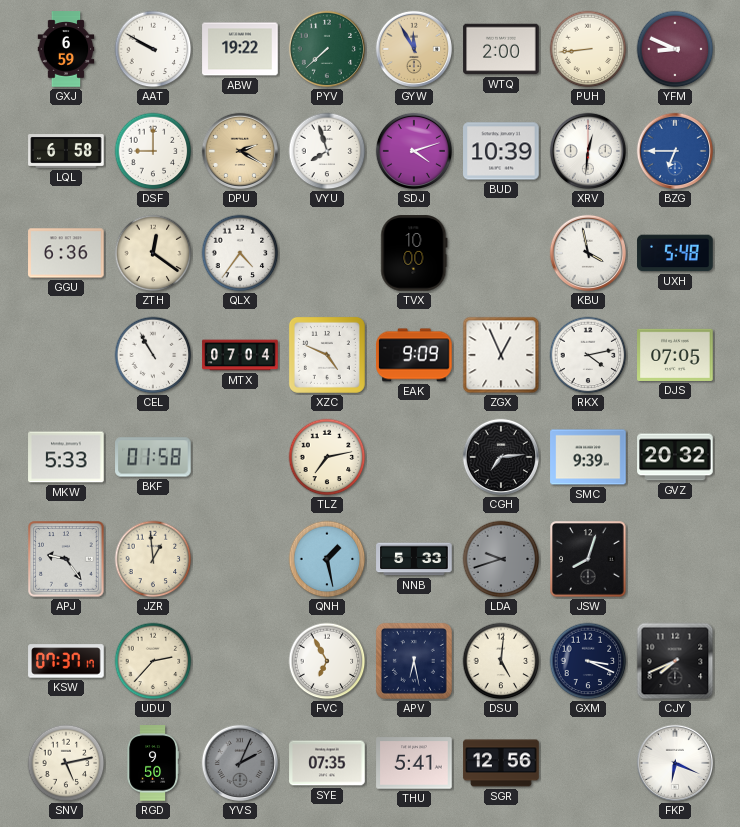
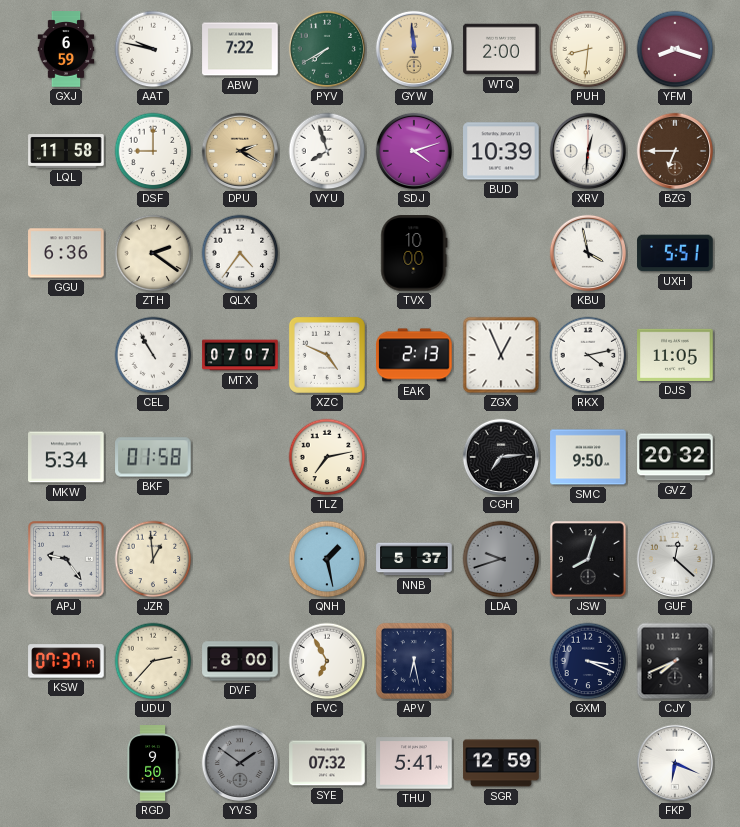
AAT: 9:50 -> 9:47
ABW: 19:22 -> 7:22
PYV: 7:38 -> 7:40
GYW: 11:55 -> 11:59
PUH: 8:44 -> 8:31
YFM: 8:49 -> 8:18
LQL: 6:58 -> 11:58
BZG dial: blue -> brown
ZTH: 12:21 -> 2:21
UXH: 5:48 -> 5:51
MTX: 07:04 -> 07:07
EAK: 9:09 -> 2:13
DJS: 07:05 -> 11:05
MKW: 5:33 -> 5:34
SMC: 9:39 -> 9:50
NNB: 5:33 -> 5:37
GUF: none -> 12:22
DVF: none -> 8:00
DSU: 5:01 -> none
SNV: 5:13 -> none
YVS: 2:04 -> 1:51
SYE: 07:35 -> 07:32
SGR: 12:56 -> 12:59
